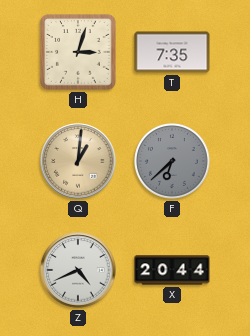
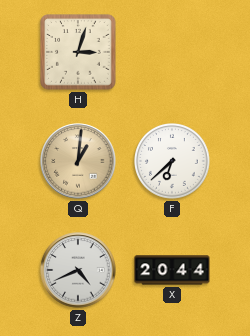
T: 7:35 -> none
F dial: grey -> white
